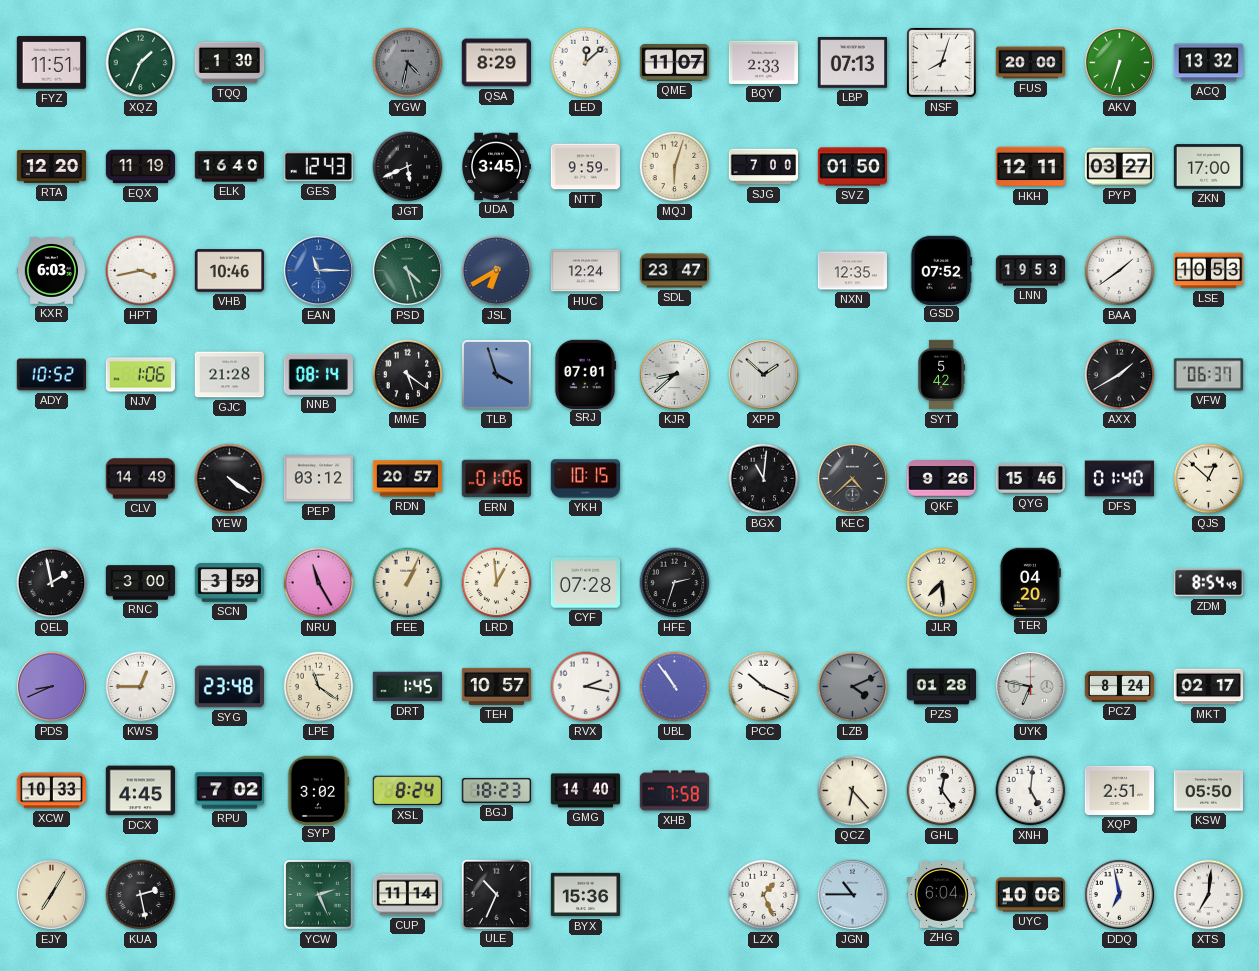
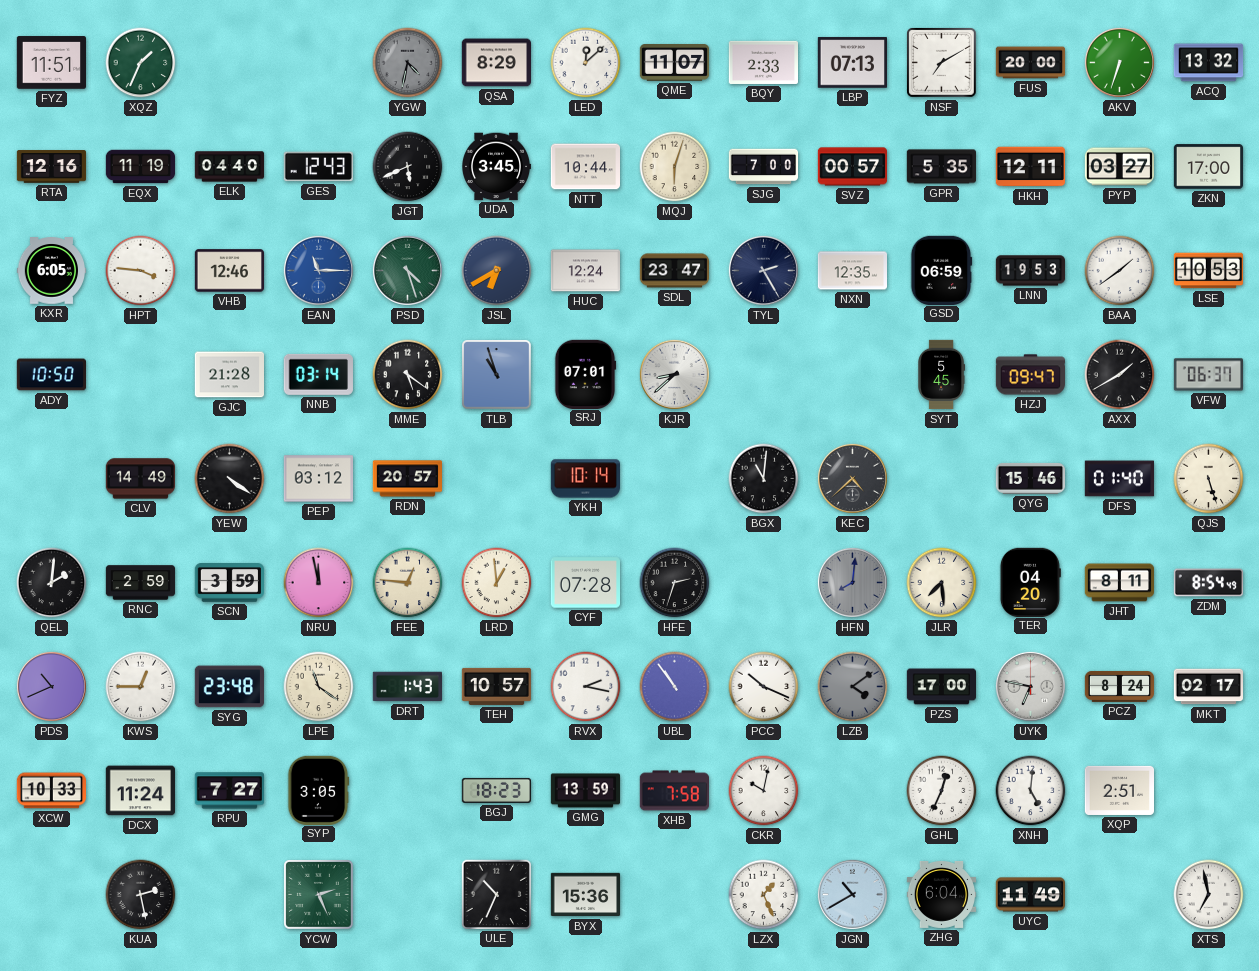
TQQ: 1:30 -> none
NSF: 8:03 -> 7:10
RTA: 12:20 -> 12:16
ELK: 16:40 -> 04:40
NTT: 9:59 -> 10:44
SVZ: 01:50 -> 00:57
GPR: none -> 5:35
KXR: 6:03 -> 6:05
HPT: 3:43 -> 3:46
VHB: 10:46 -> 12:46
TYL: none -> 2:25
GSD: 07:52 -> 06:59
ADY: 10:52 -> 10:50
NJV: 1:06 -> none
NNB: 08:14 -> 03:14
TLB: 3:57 -> 10:57
XPP: 1:52 -> none
SYT: 5:42 -> 5:45
HZJ: none -> 09:47
ERN: 01:06 -> none
YKH: 10:15 -> 10:14
QKF: 9:26 -> none
QJS: 12:52 -> 5:27
QEL: 1:58 -> 2:01
RNC: 3:00 -> 2:59
NRU: 11:25 -> 11:58
FEE: 1:04 -> 12:46
HFN: none -> 8:01
JHT: none -> 8:11
PDS: 8:41 -> 10:41
DRT: 1:45 -> 1:43
LZB: 4:11 -> 4:09
PZS: 01:28 -> 17:00
DCX: 4:45 -> 11:24
RPU: 7:02 -> 7:27
SYP: 3:02 -> 3:05
XSL: 8:24 -> none
GMG: 14:40 -> 13:59
CKR: none -> 10:02
QCZ: 6:23 -> none
GHL: 12:24 -> 12:34
KSW: 05:50 -> none
EJY: 7:05 -> none
CUP: 11:14 -> none
JGN: 10:45 -> 10:40
UYC: 10:06 -> 11:49
DDQ: 6:58 -> none
XTS: 7:01 -> 6:58
